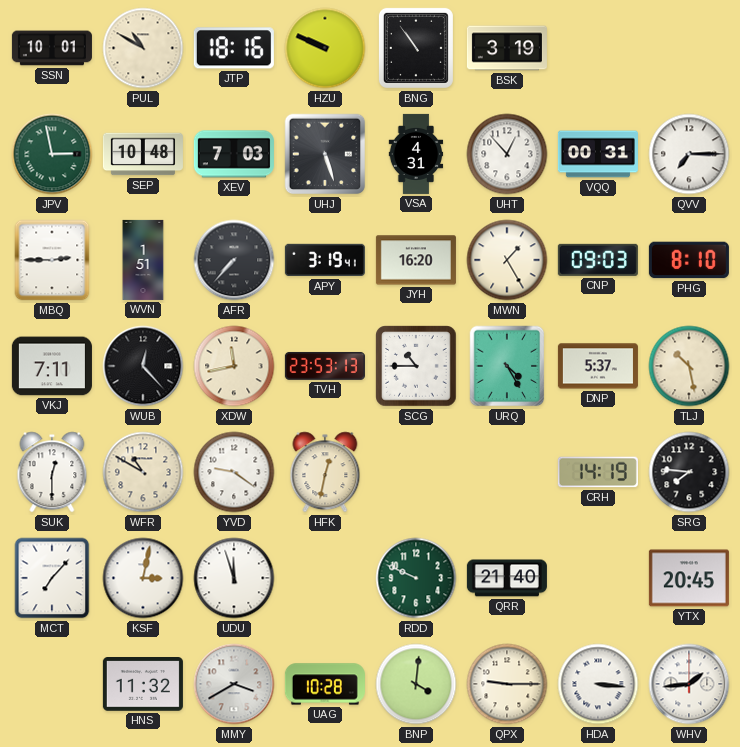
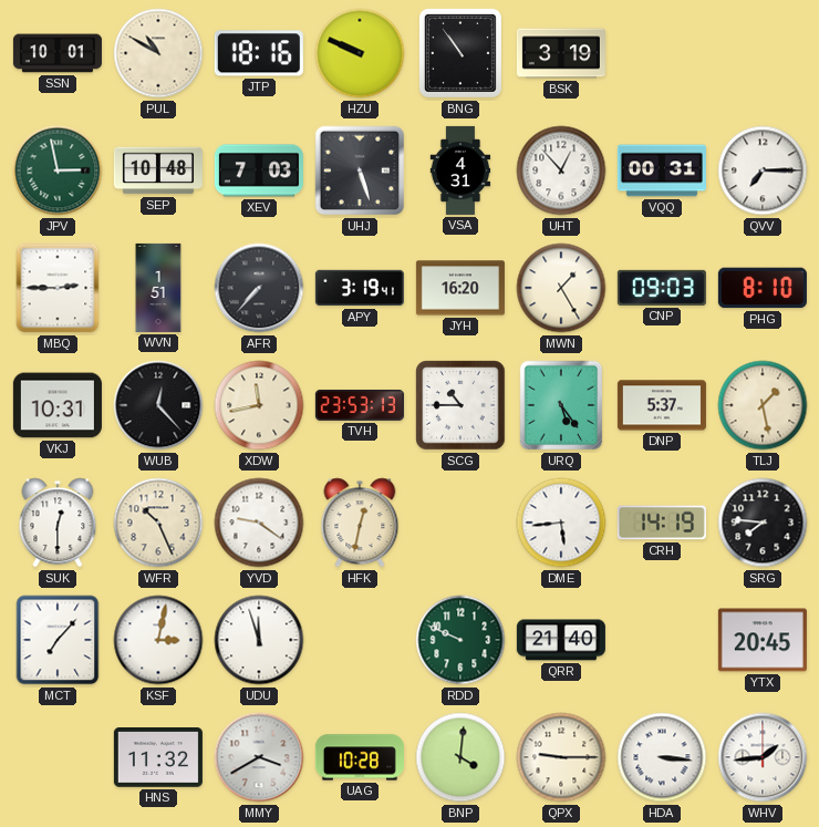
VKJ: 7:11 -> 10:31
URQ: 4:25 -> 5:24
TLJ: 10:28 -> 1:28
WFR: 10:50 -> 10:26
DME: none -> 5:44
